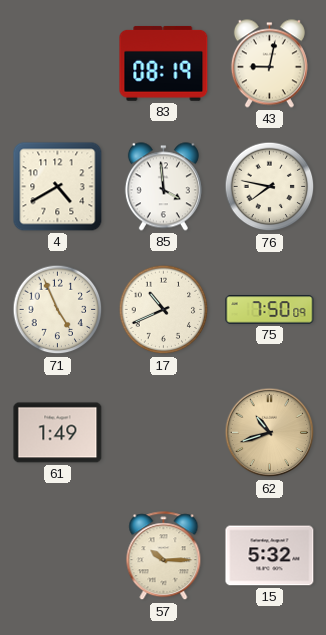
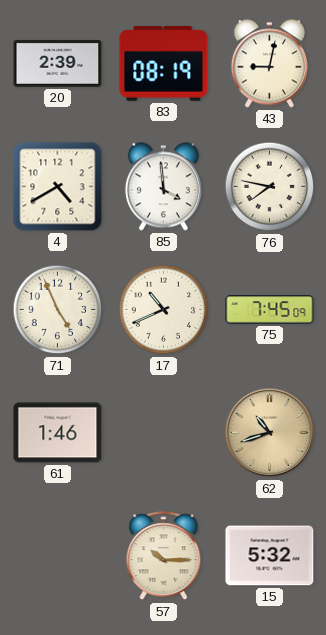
20: none -> 2:39
75: 7:50 -> 7:45
61: 1:49 -> 1:46
